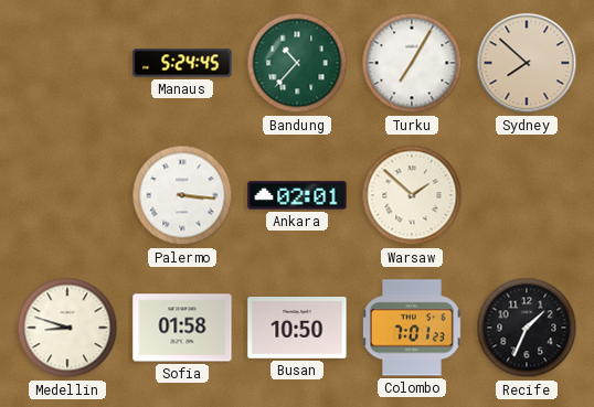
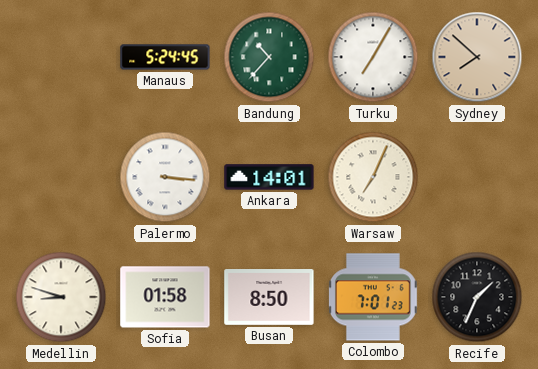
Ankara: 02:01 -> 14:01
Warsaw: 1:52 -> 7:04
Busan: 10:50 -> 8:50
